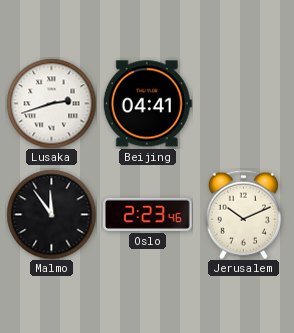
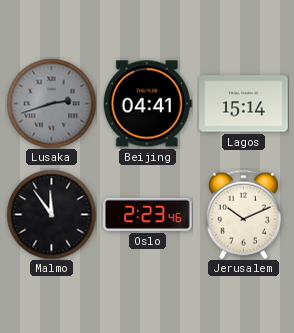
Lusaka dial: white -> grey
Lagos: none -> 15:14
